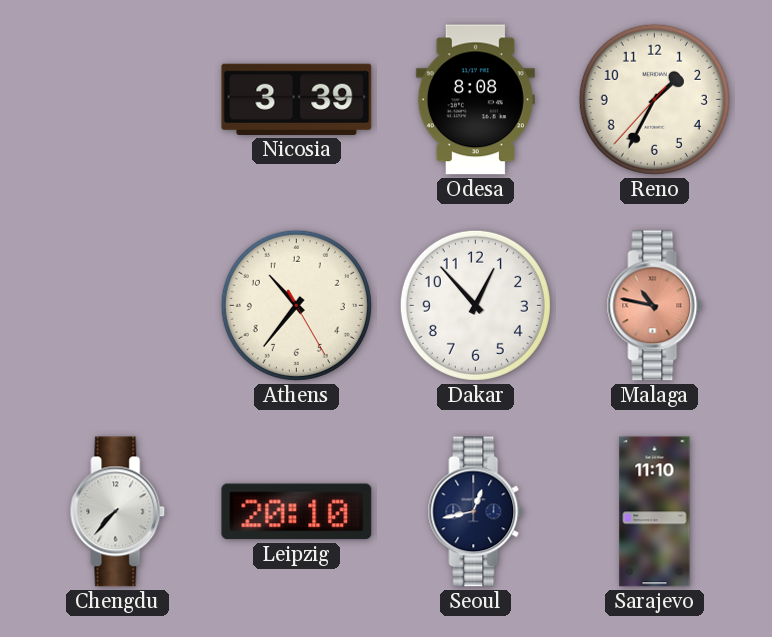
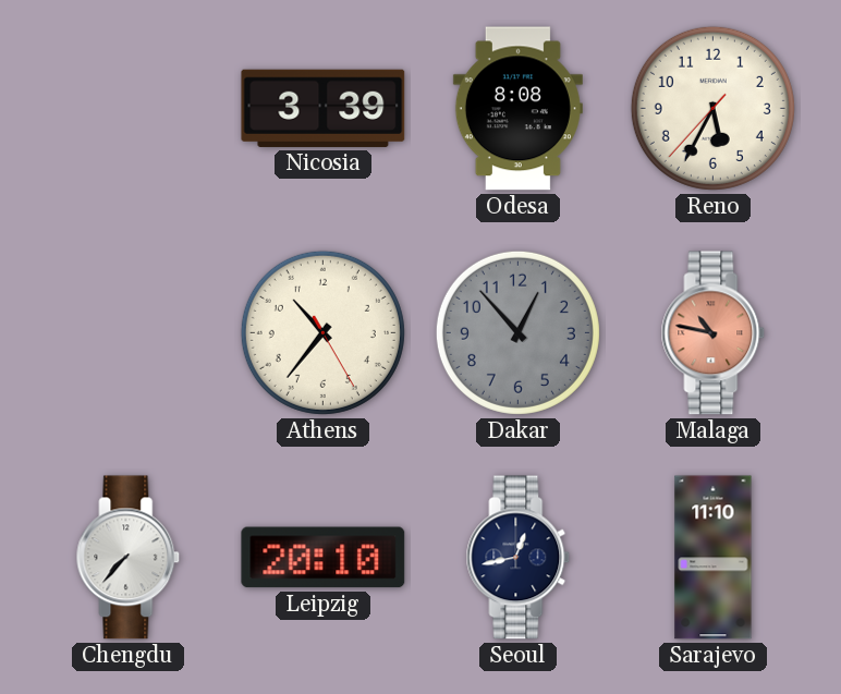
Reno: 1:34 -> 5:34
Dakar dial: white -> grey
